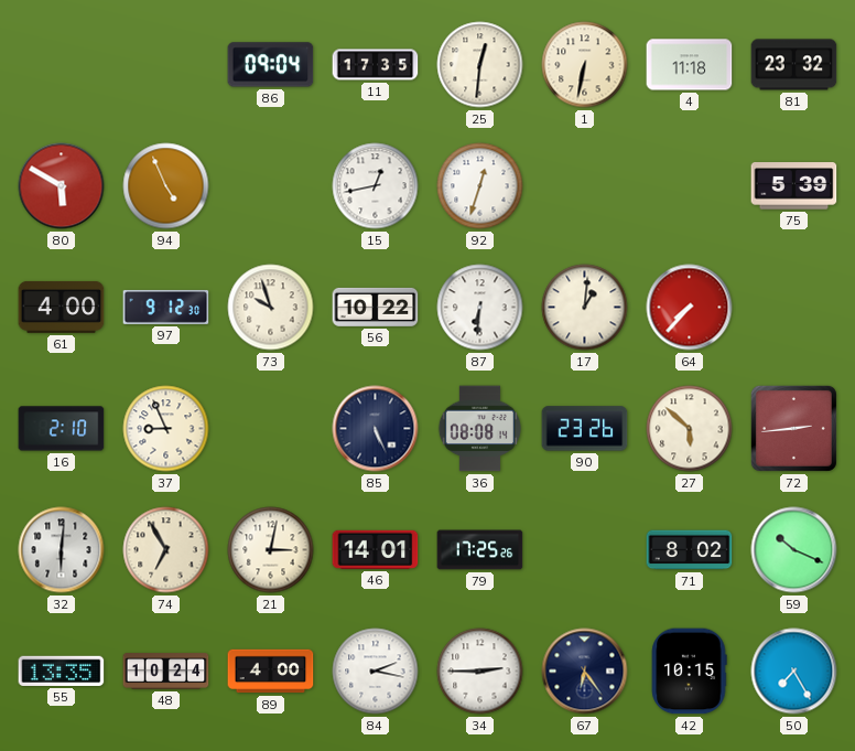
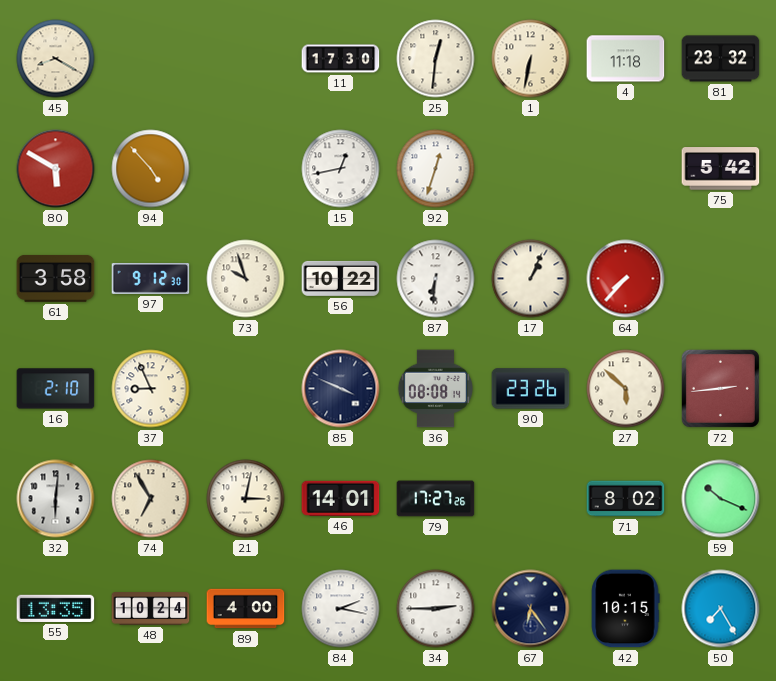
45: none -> 8:20
86: 09:04 -> none
11: 17:35 -> 17:30
94: 4:56 -> 4:53
75: 5:39 -> 5:42
61: 4:00 -> 3:58
17: 1:01 -> 1:04
85: 5:26 -> 3:49
79: 17:25 -> 17:27
